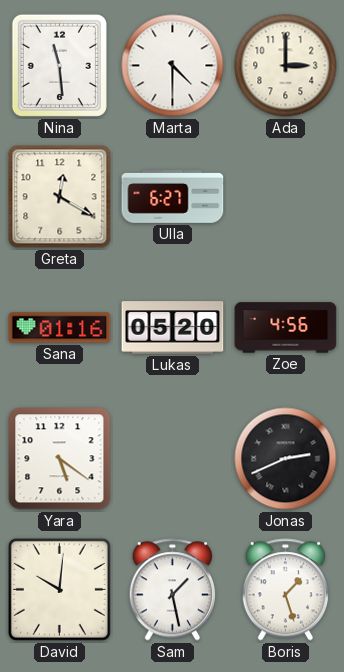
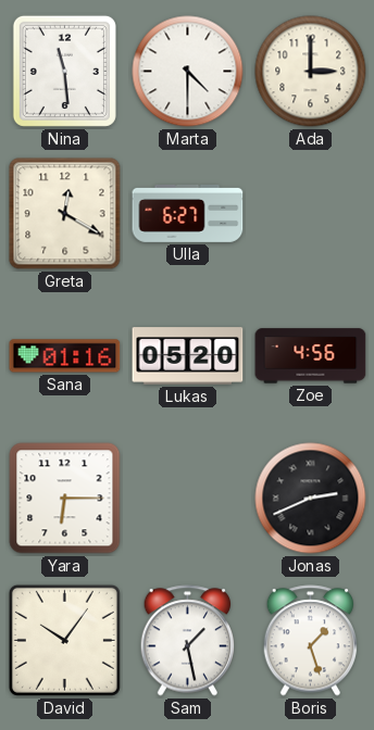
Yara: 5:21 -> 6:15
David: 10:01 -> 10:06
